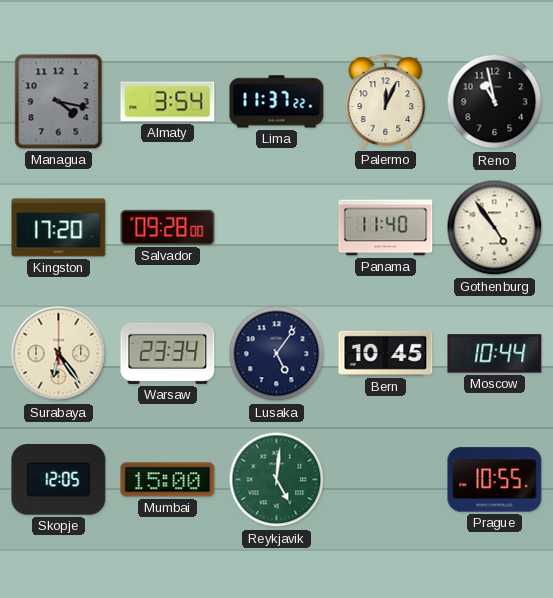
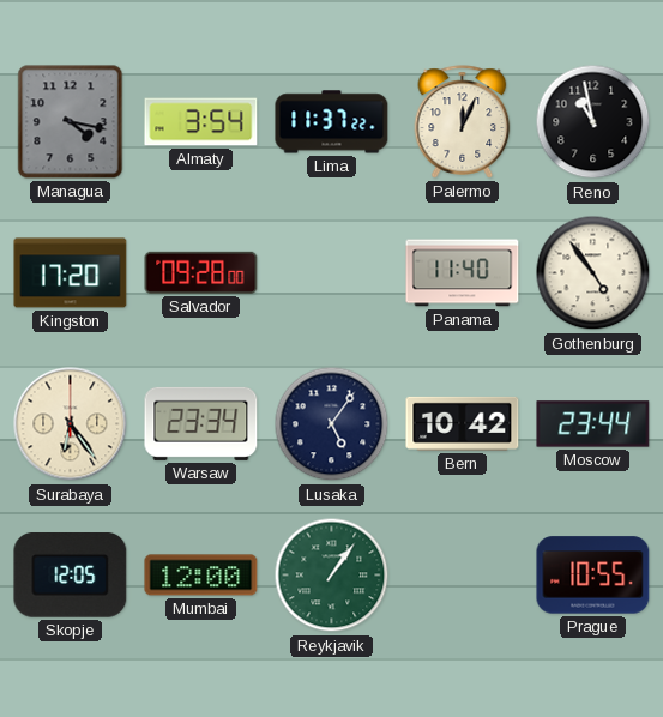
Bern: 10:45 -> 10:42
Moscow: 10:44 -> 23:44
Mumbai: 15:00 -> 12:00
Reykjavik: 5:01 -> 1:06
